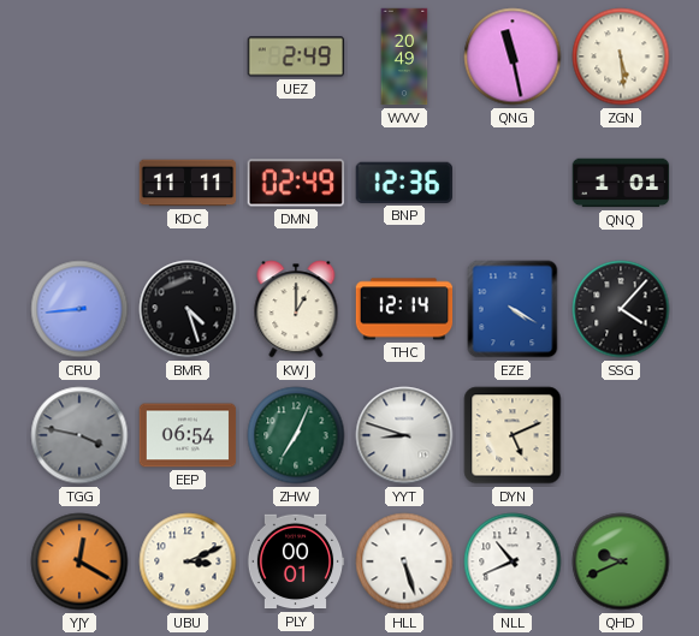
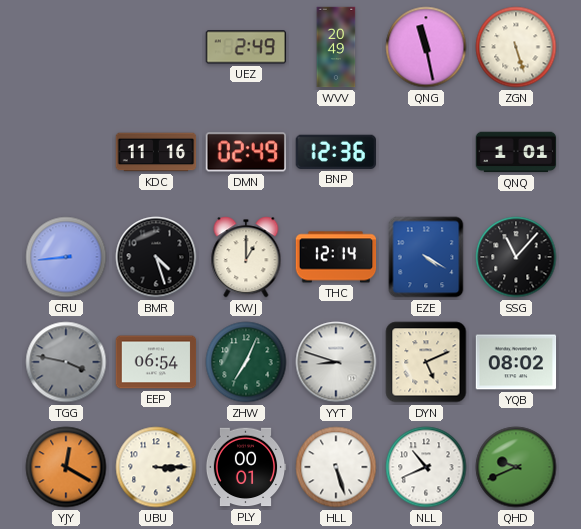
ZGN: 5:29 -> 5:27
KDC: 11:11 -> 11:16
SSG: 4:07 -> 11:07
YQB: none -> 08:02
UBU: 3:11 -> 3:15
